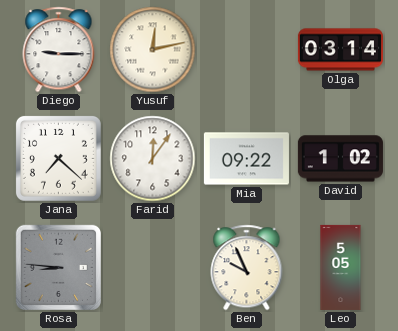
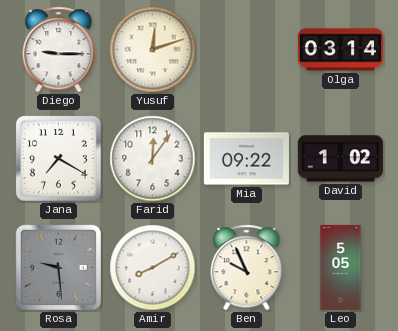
Yusuf: 12:13 -> 12:12
Jana: 7:22 -> 7:20
Rosa: 8:46 -> 9:29
Amir: none -> 8:10
